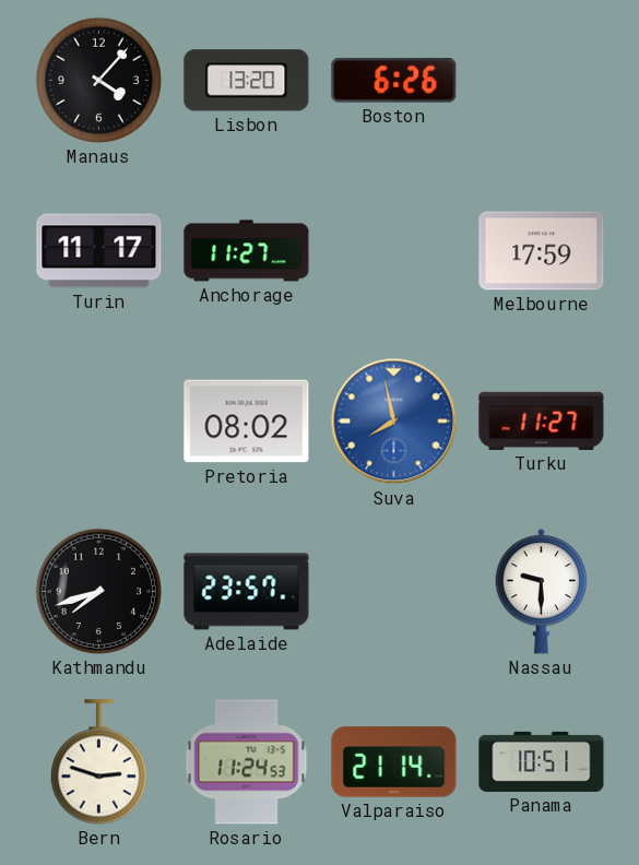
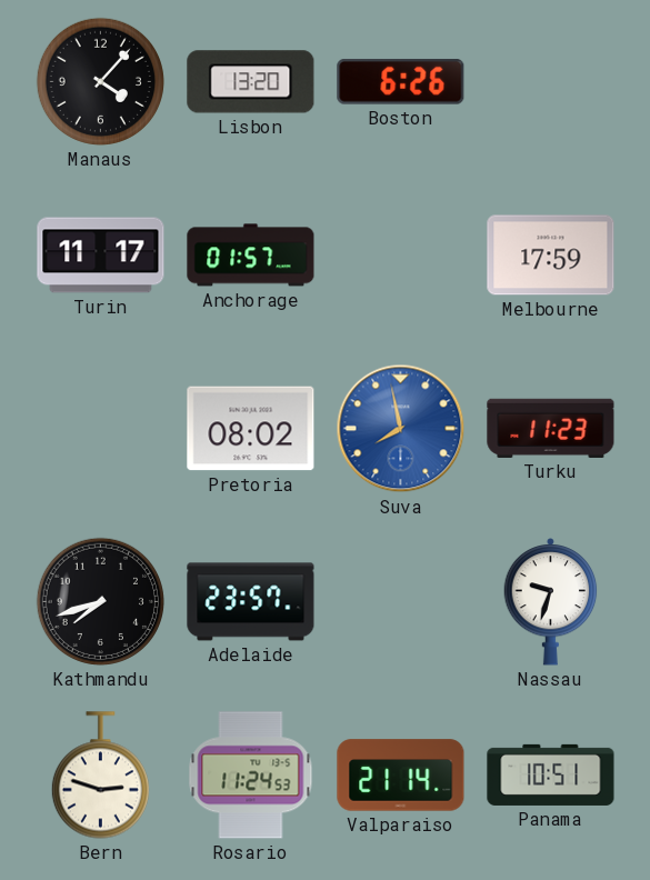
Anchorage: 11:27 -> 01:57
Turku: 11:27 -> 11:23
Nassau: 9:30 -> 9:33
